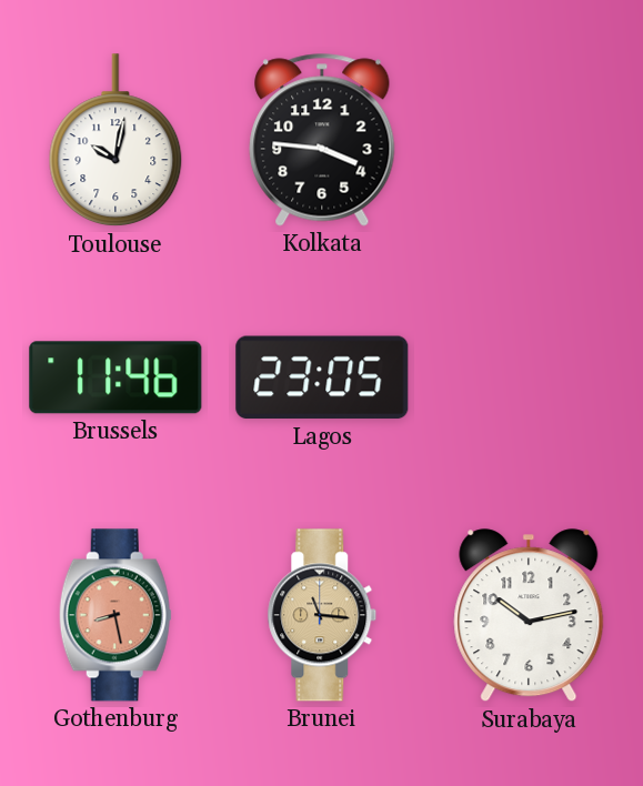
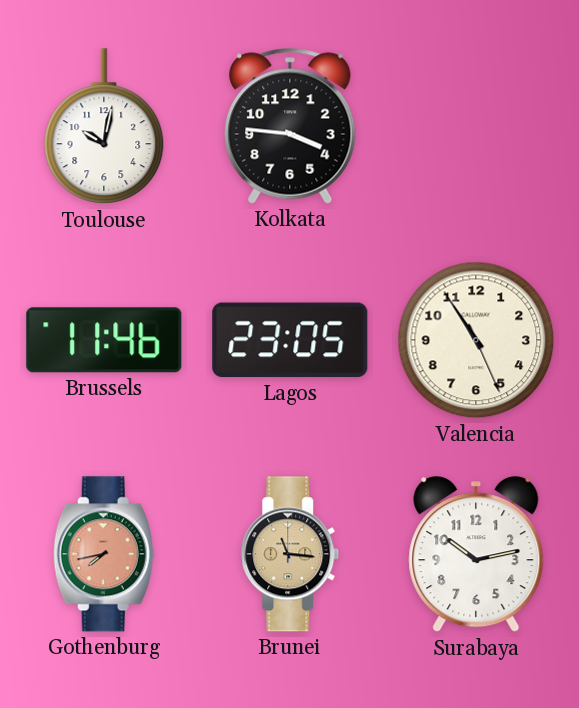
Valencia: none -> 10:54
Gothenburg: 8:28 -> 7:43
